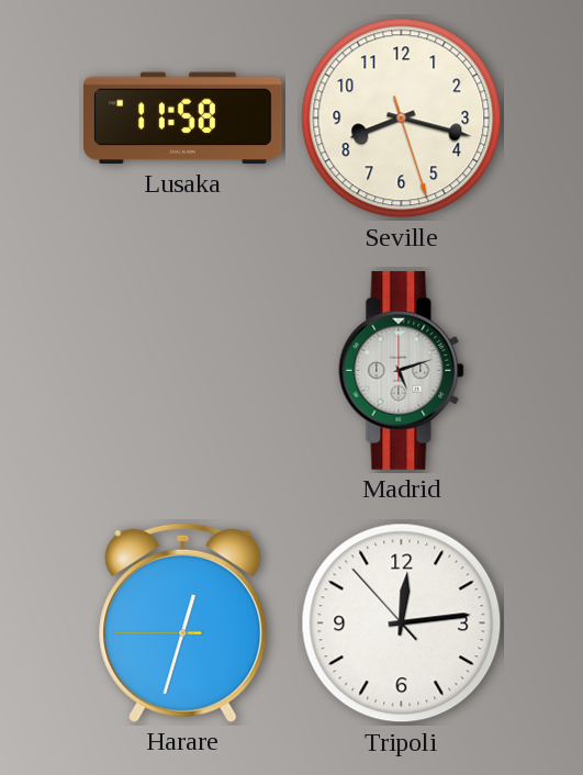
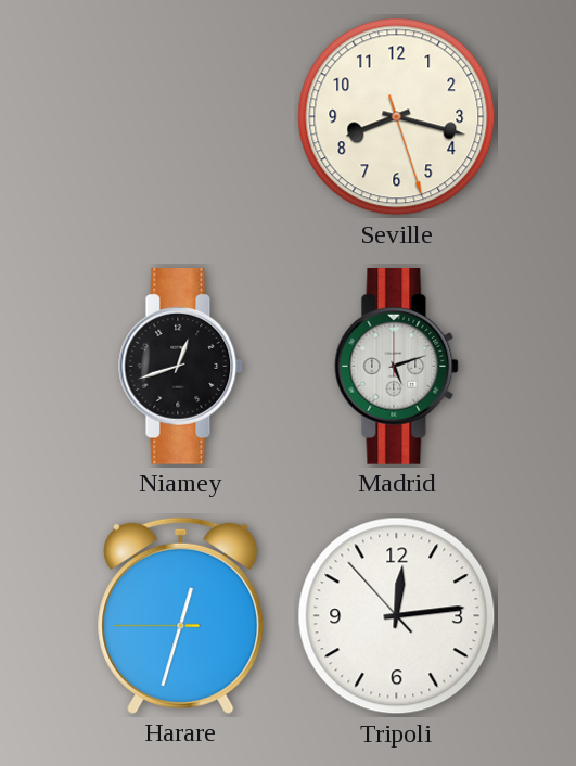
Lusaka: 11:58 -> none
Niamey: none -> 12:42
